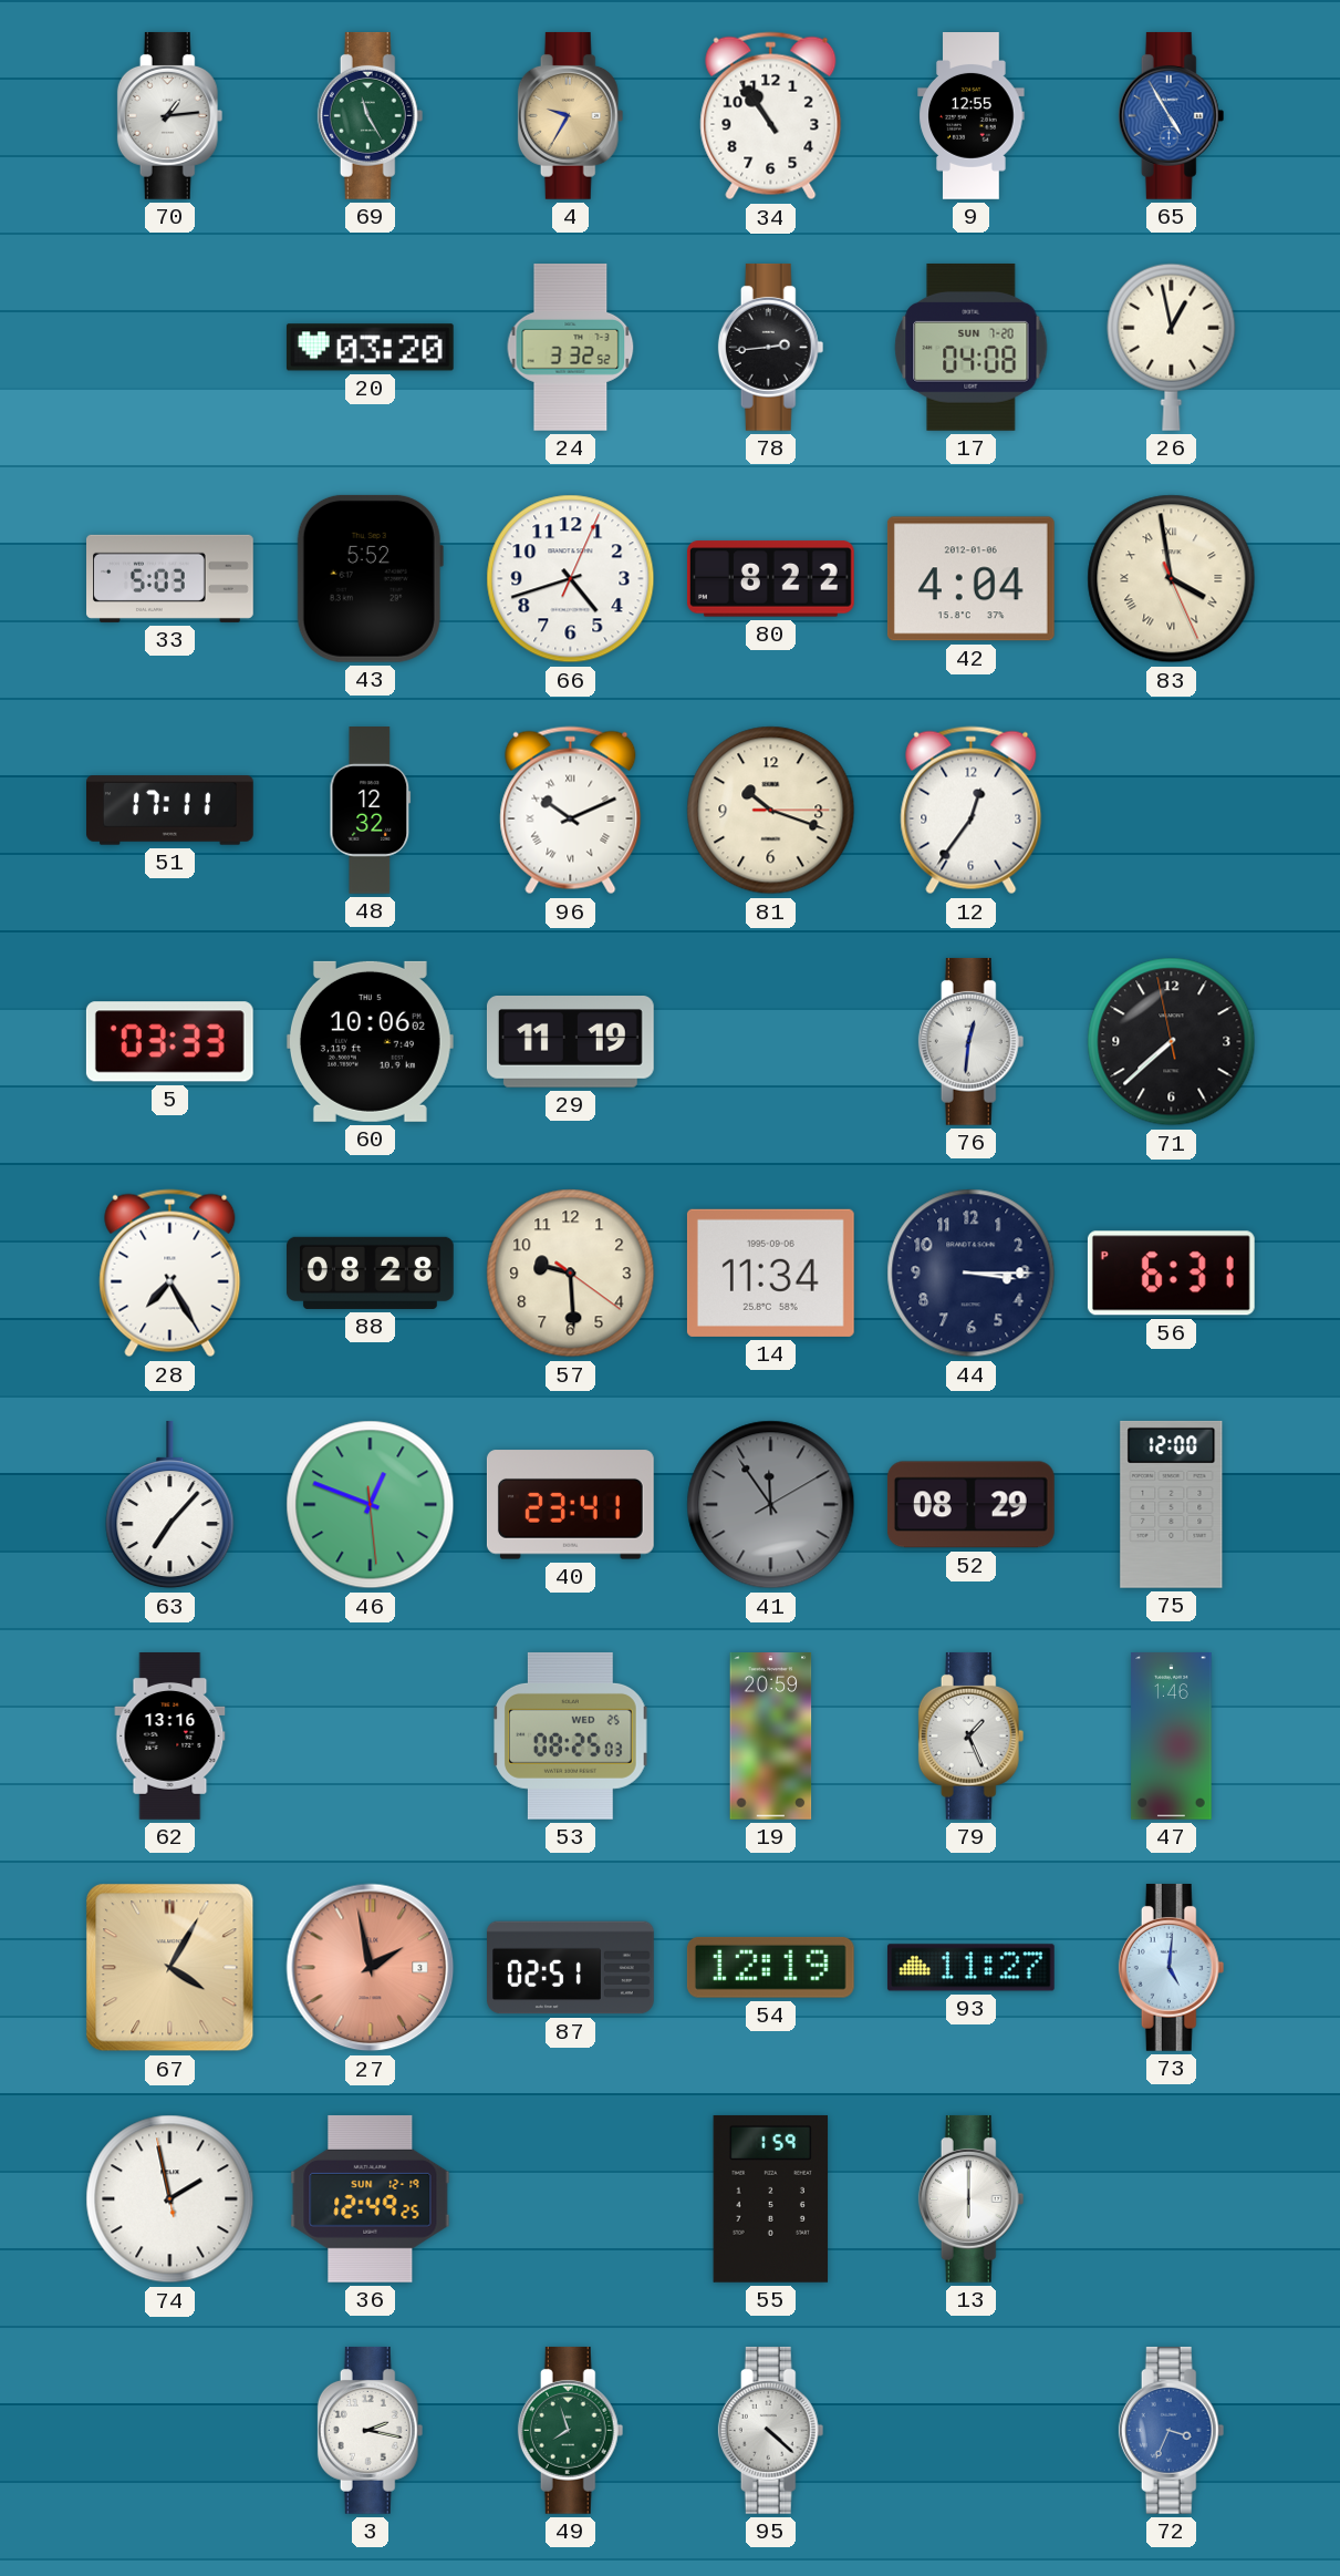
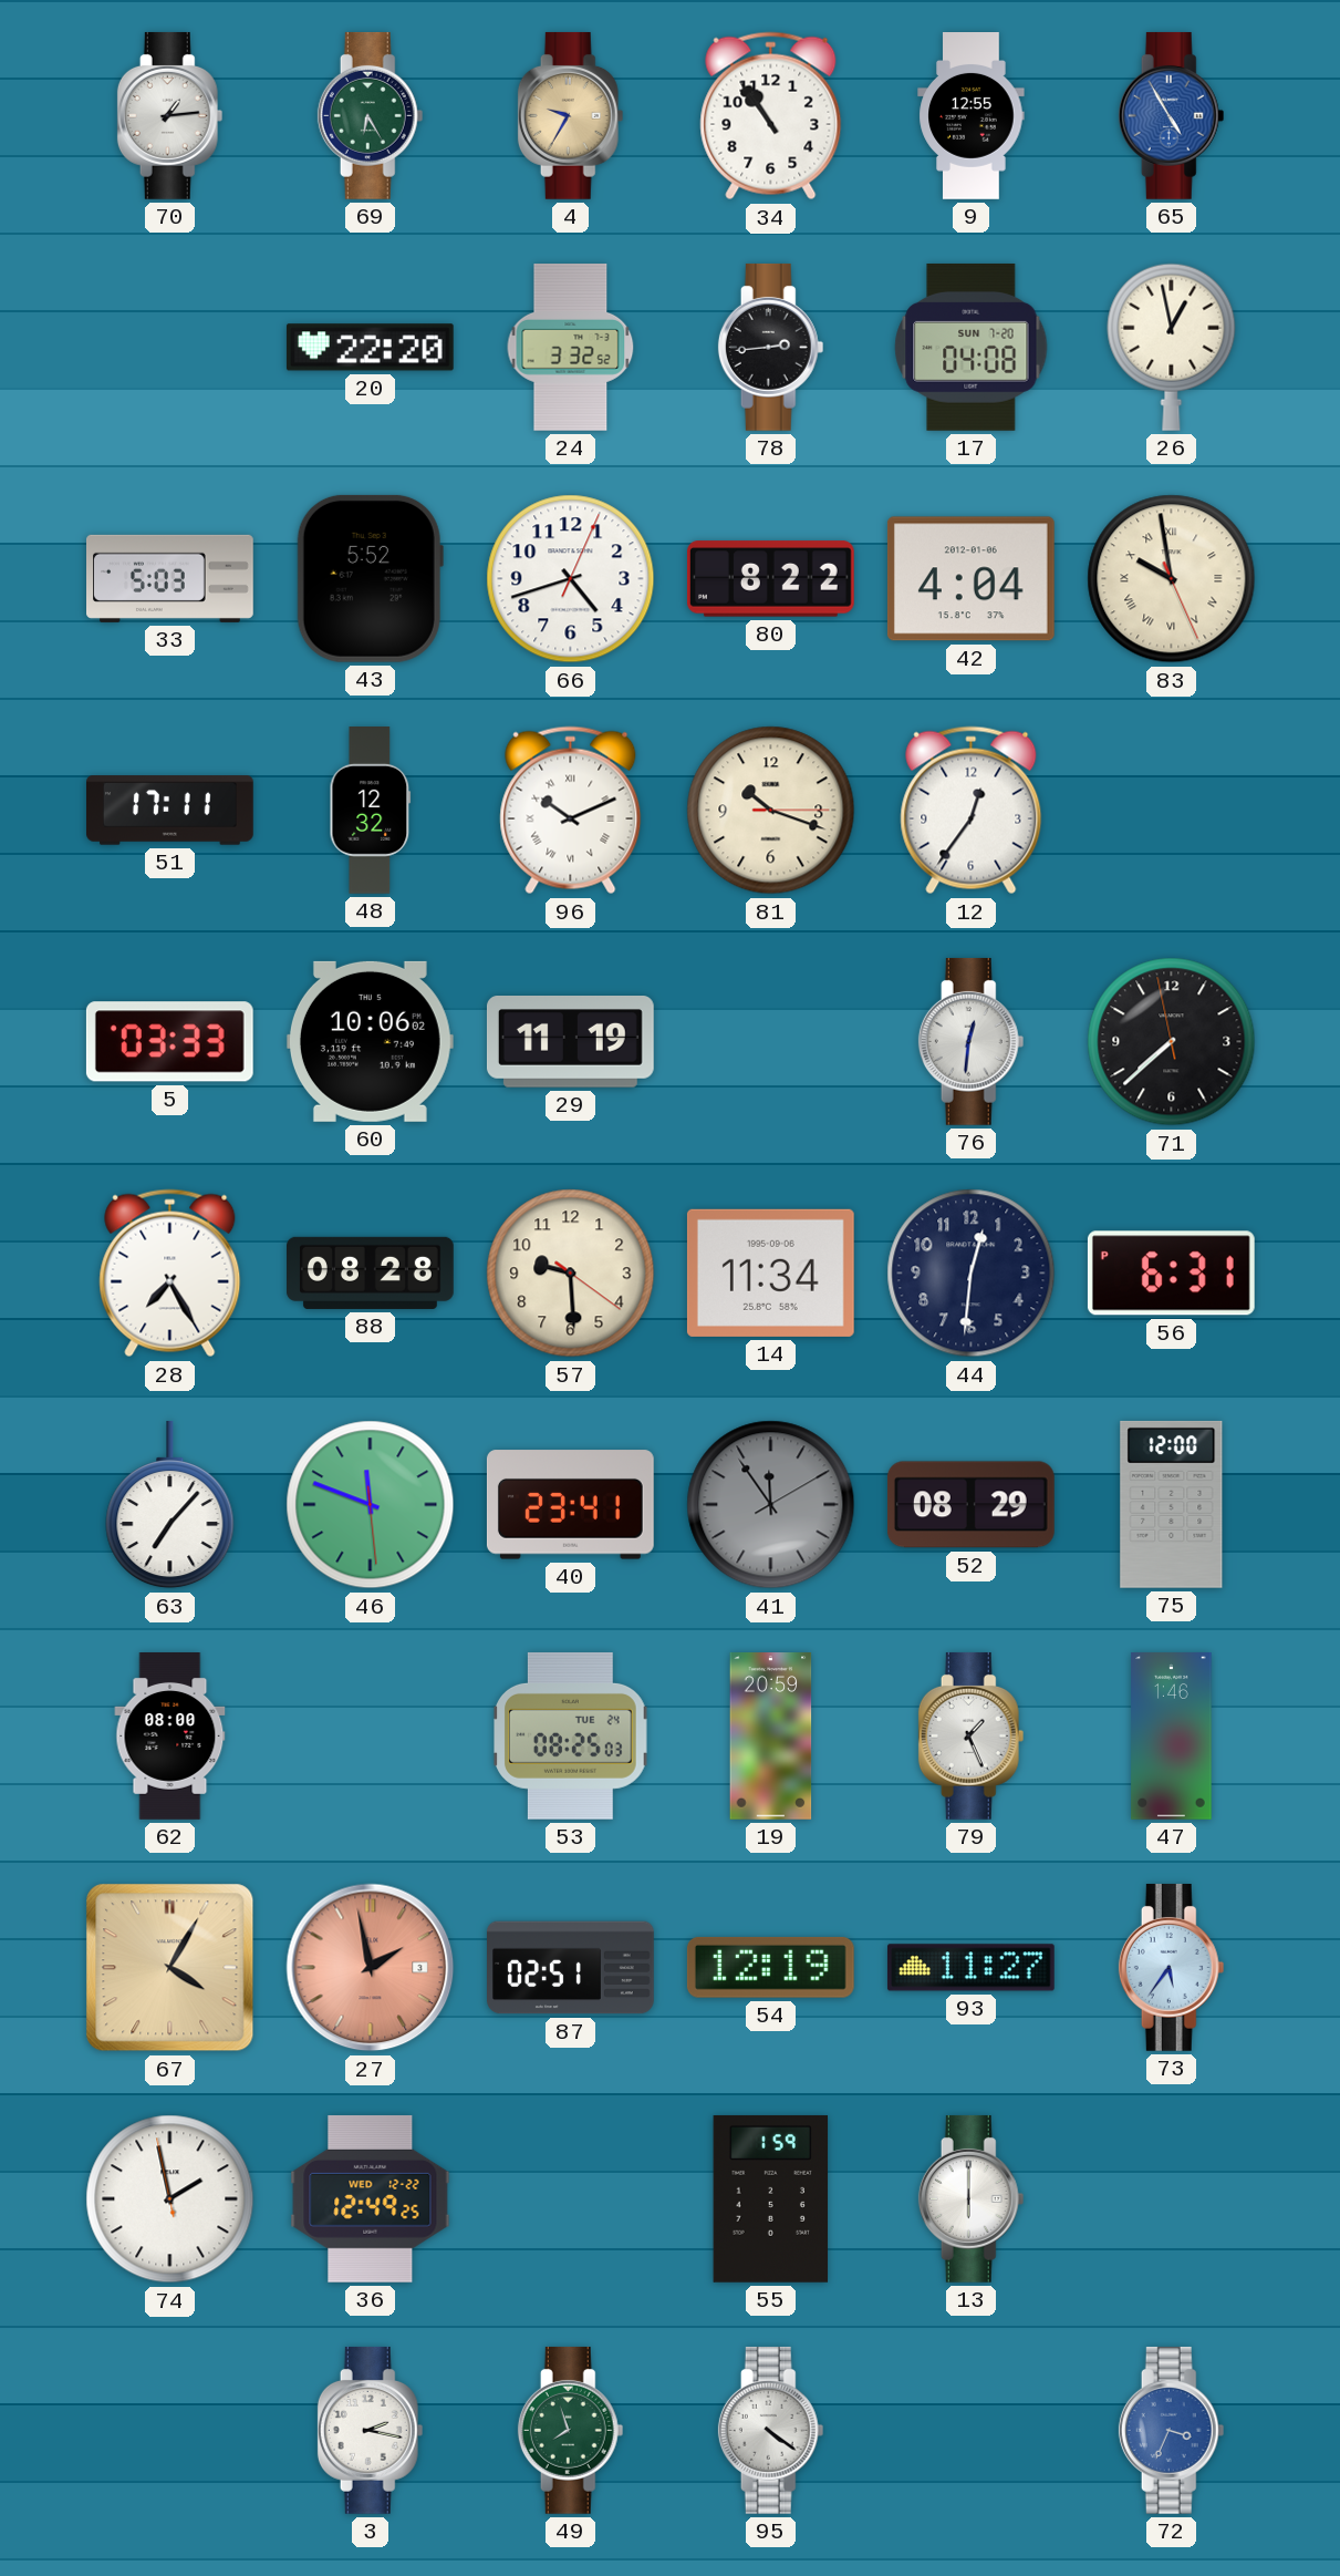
69: 11:25 -> 6:25
20: 03:20 -> 22:20
83: 3:58 -> 9:58
44: 3:15 -> 12:31
46: 12:48 -> 11:48
62: 13:16 -> 08:00
53 date: WED 25 -> TUE 24
73: 5:01 -> 5:36
36 date: SUN 12-19 -> WED 12-22
95: 4:22 -> 4:21
